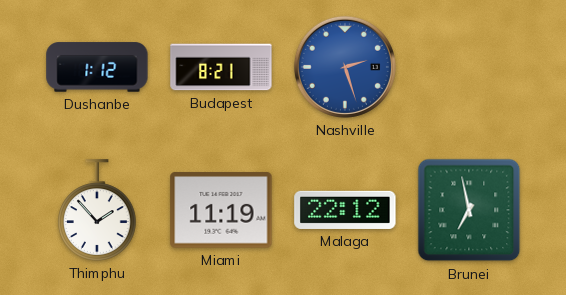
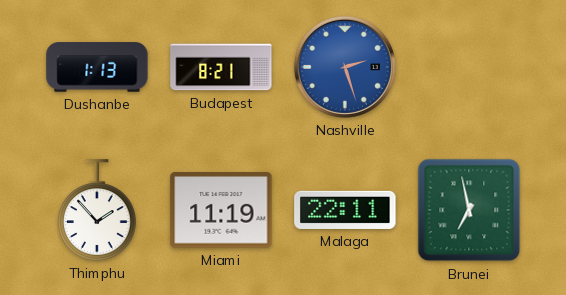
Dushanbe: 1:12 -> 1:13
Malaga: 22:12 -> 22:11
